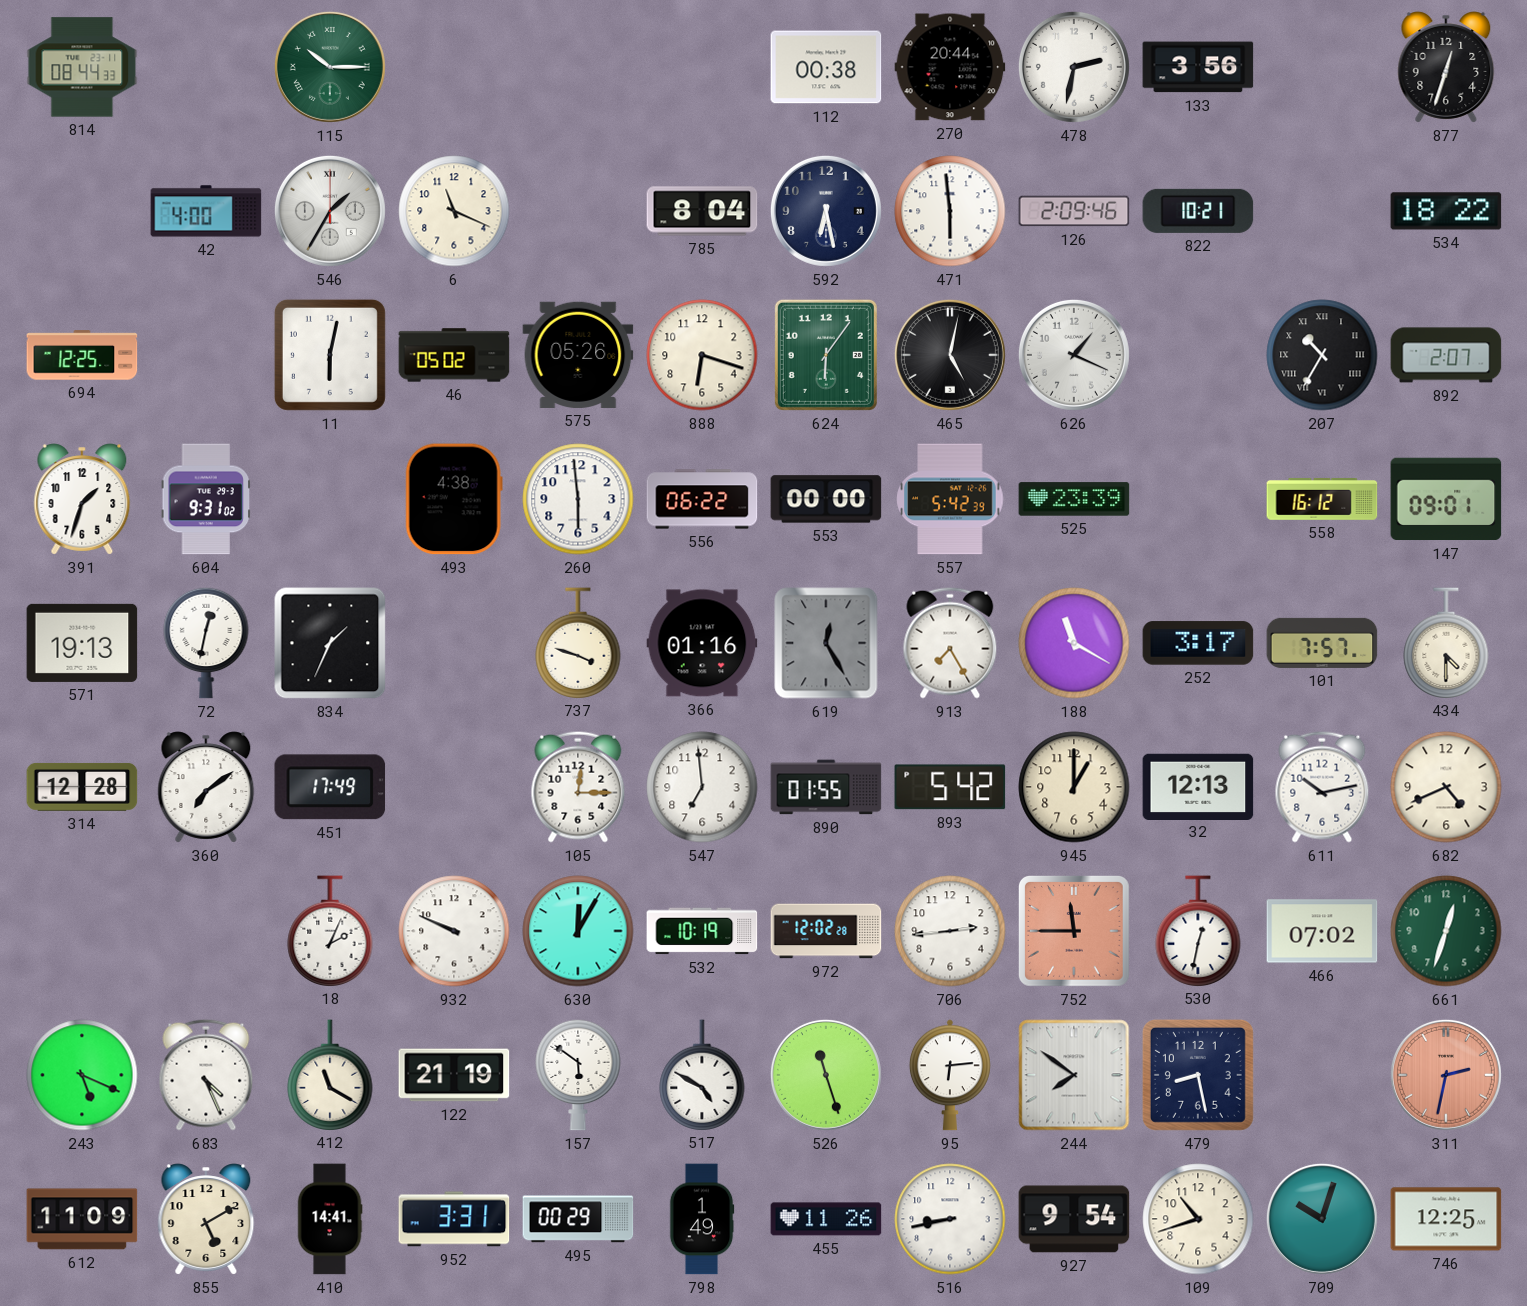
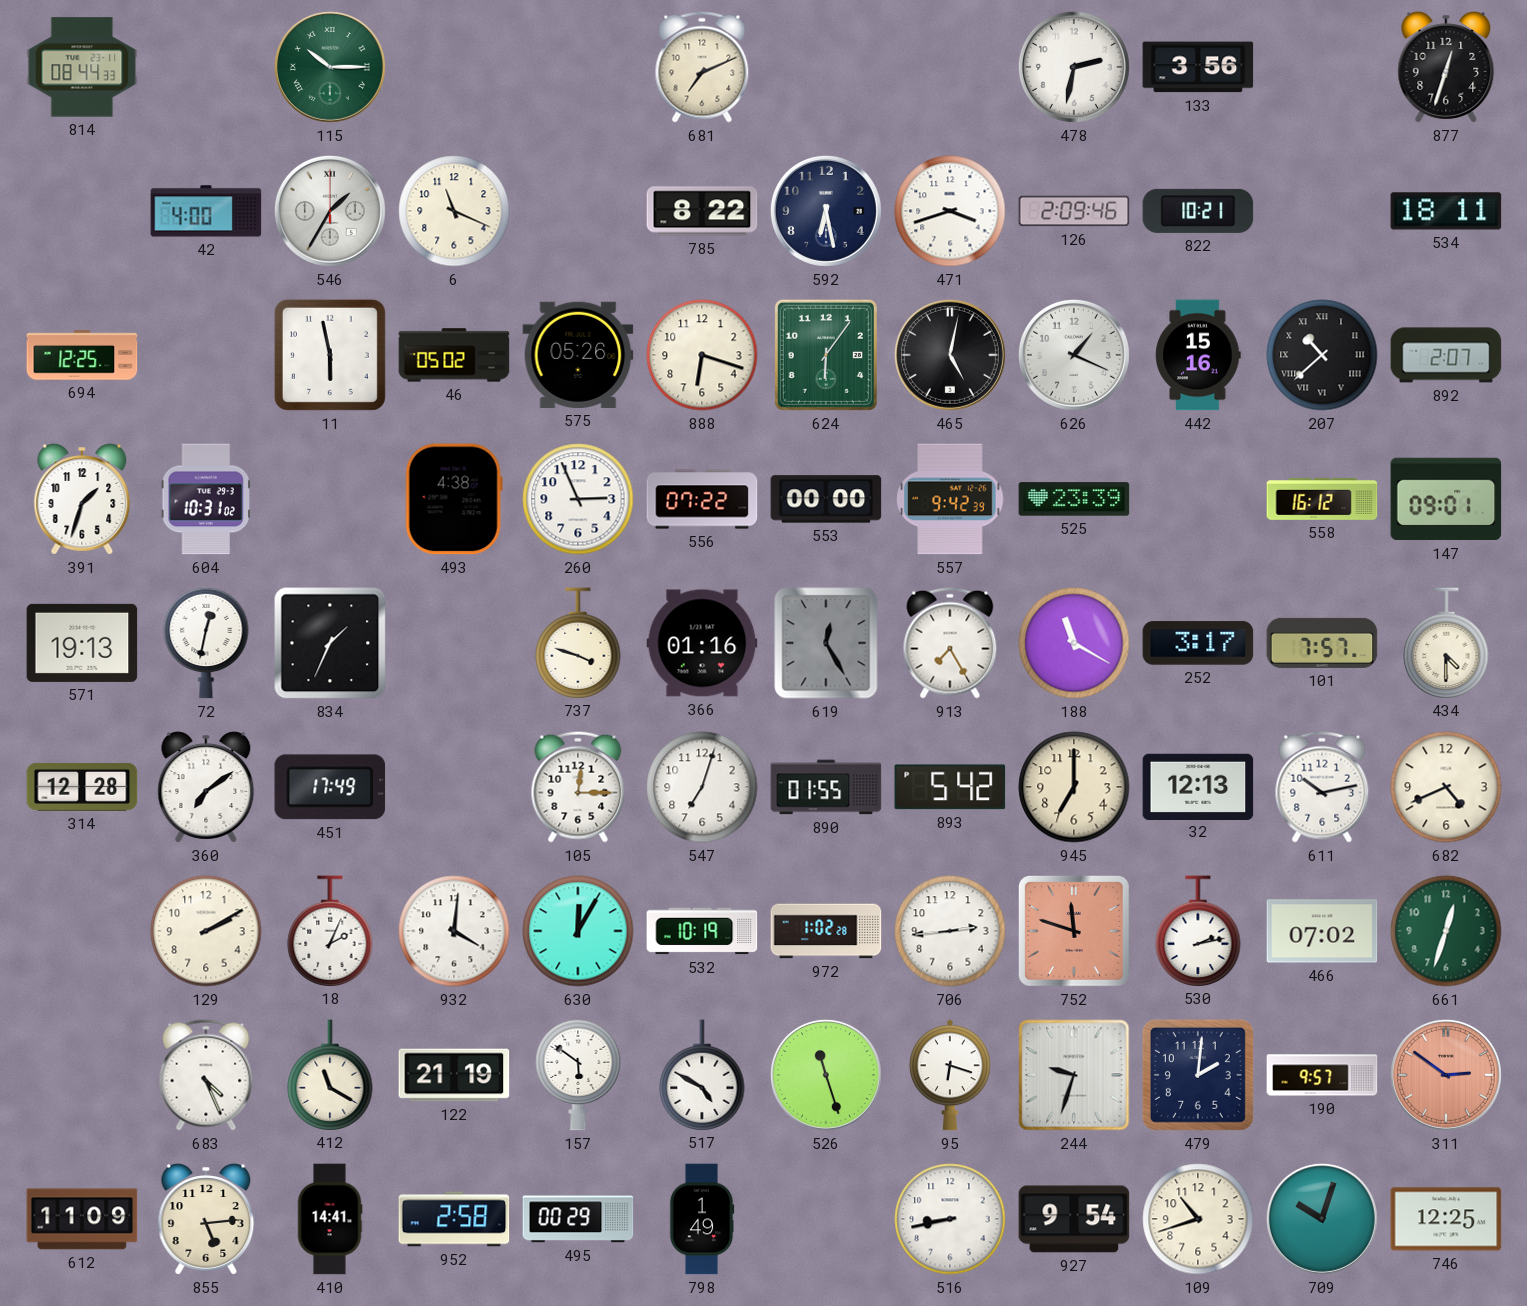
681: none -> 7:11
112: 00:38 -> none
270: 20:44 -> none
785: 8:04 -> 8:22
471: 5:59 -> 3:42
534: 18:22 -> 18:11
11: 6:02 -> 5:58
442: none -> 15:16
207: 10:35 -> 10:38
604: 9:31 -> 10:31
260: 5:59 -> 2:56
556: 06:22 -> 07:22
557: 5:42 -> 9:42
547: 6:59 -> 7:03
945: 1:00 -> 7:00
129: none -> 2:10
932: 9:49 -> 4:01
972: 12:02 -> 1:02
752: 11:45 -> 11:48
530: 12:32 -> 2:13
243: 5:19 -> none
95: 6:14 -> 6:18
244: 7:51 -> 9:33
479: 8:28 -> 2:01
190: none -> 9:57
311: 2:32 -> 2:51
855: 5:10 -> 5:14
952: 3:31 -> 2:58
455: 11:26 -> none
